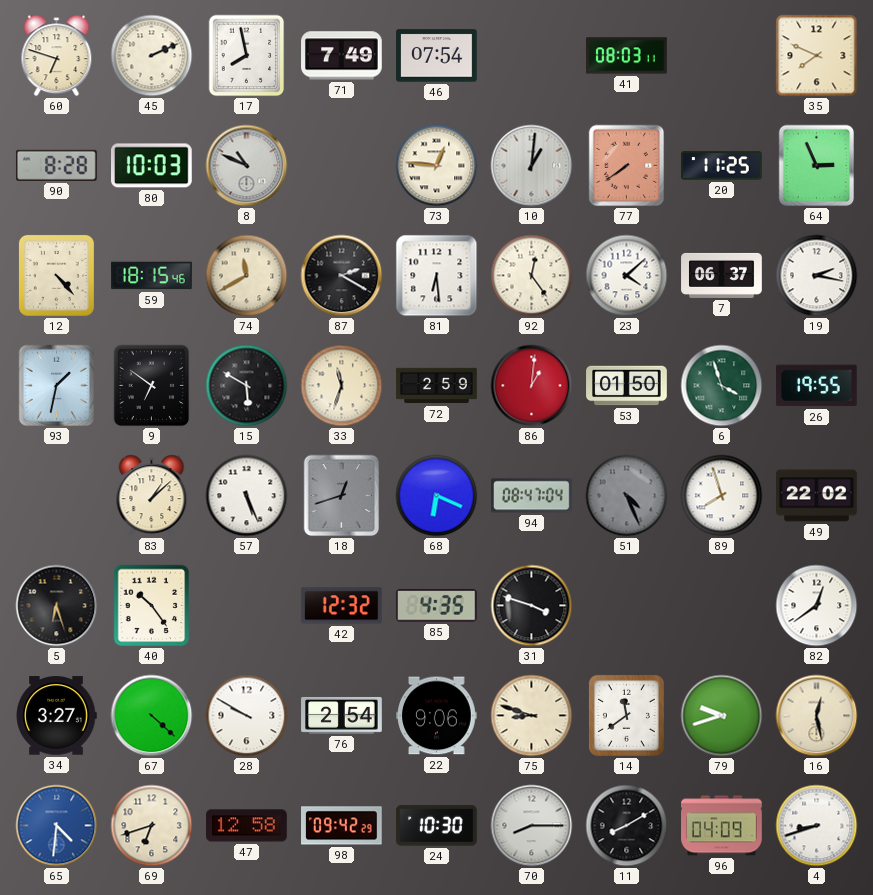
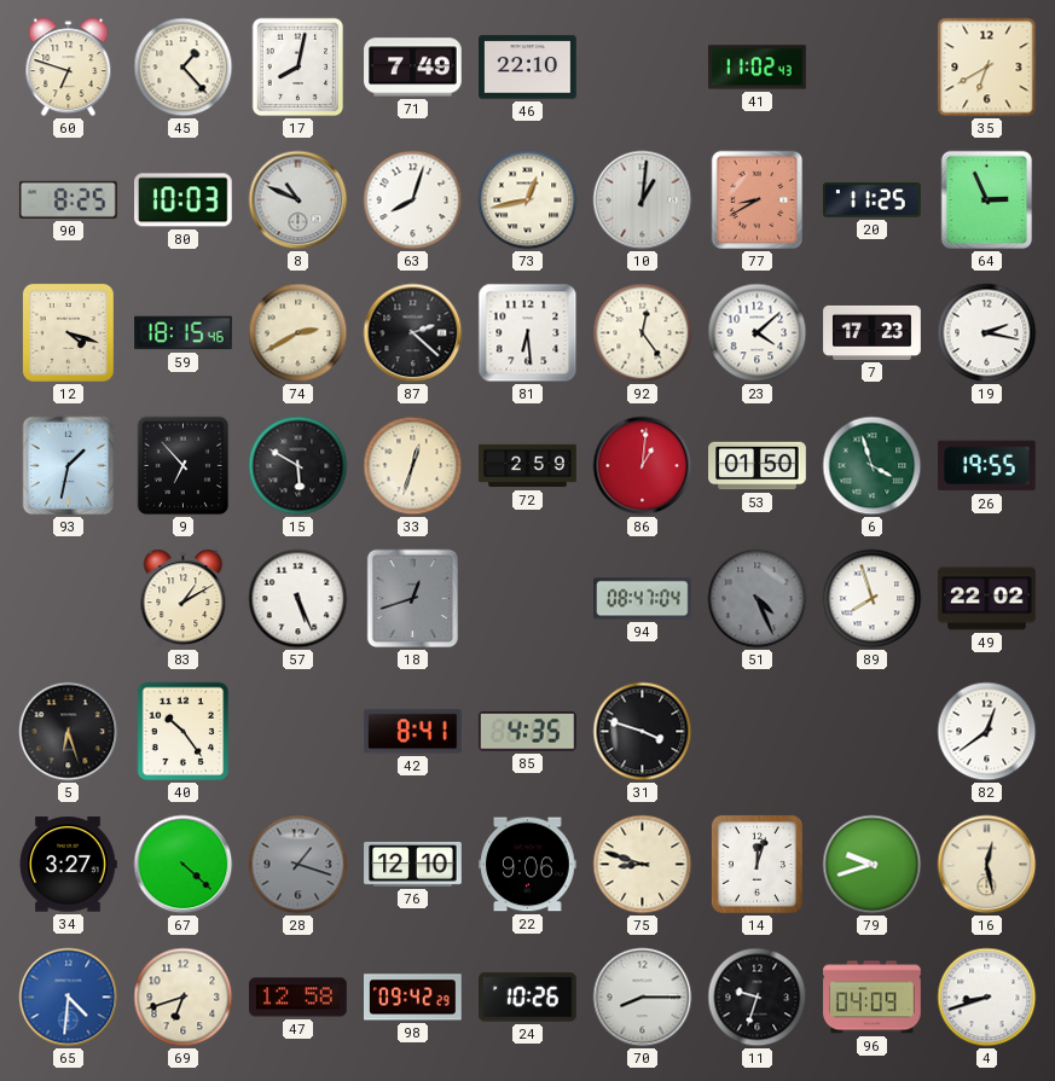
45: 2:11 -> 1:23
17: 7:58 -> 8:02
46: 07:54 -> 22:10
41: 08:03 -> 11:02
35: 7:49 -> 6:40
90: 8:28 -> 8:25
63: none -> 8:03
73: 12:46 -> 12:43
77: 7:39 -> 8:40
12: 4:23 -> 4:18
74: 11:40 -> 2:40
87: 2:20 -> 2:22
7: 06:37 -> 17:23
9: 6:51 -> 6:53
33: 11:33 -> 12:33
83: 1:08 -> 1:10
68: 6:19 -> none
42: 12:32 -> 8:41
28: 9:50 -> 1:18
28 dial: white -> grey
76: 2:54 -> 12:10
14: 11:39 -> 12:03
24: 10:30 -> 10:26
11: 8:10 -> 9:33
